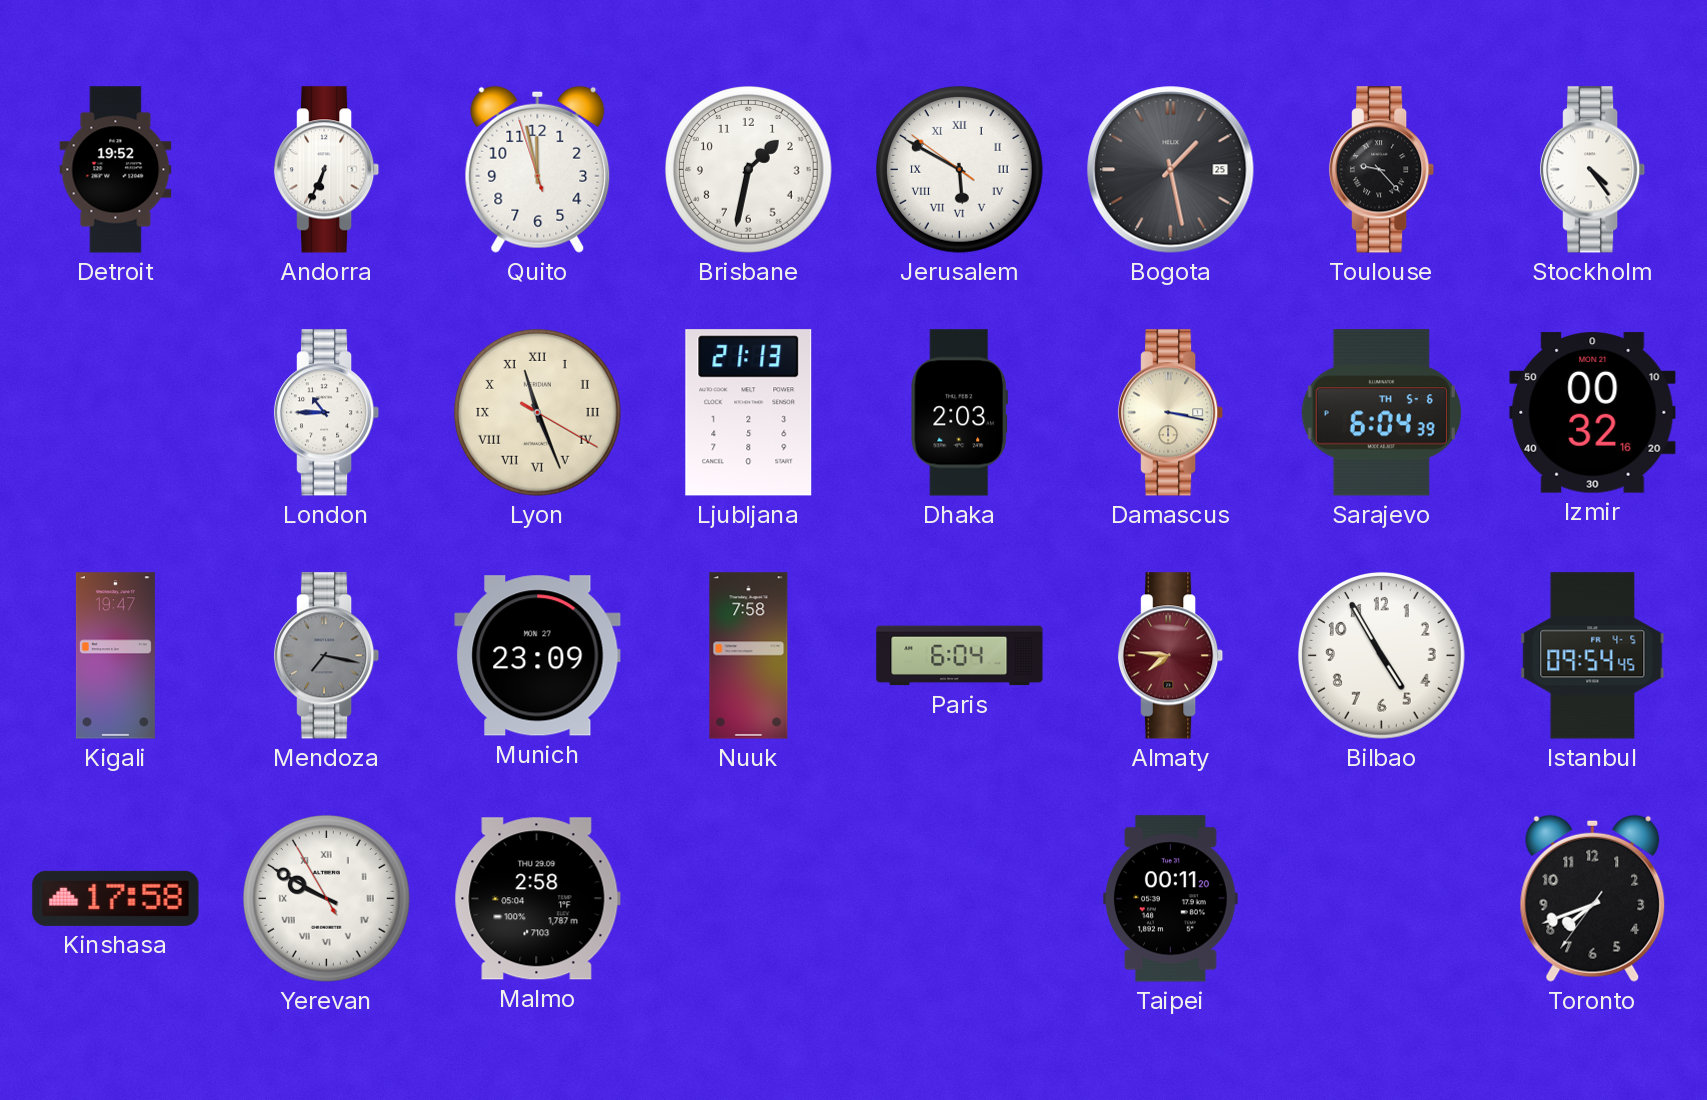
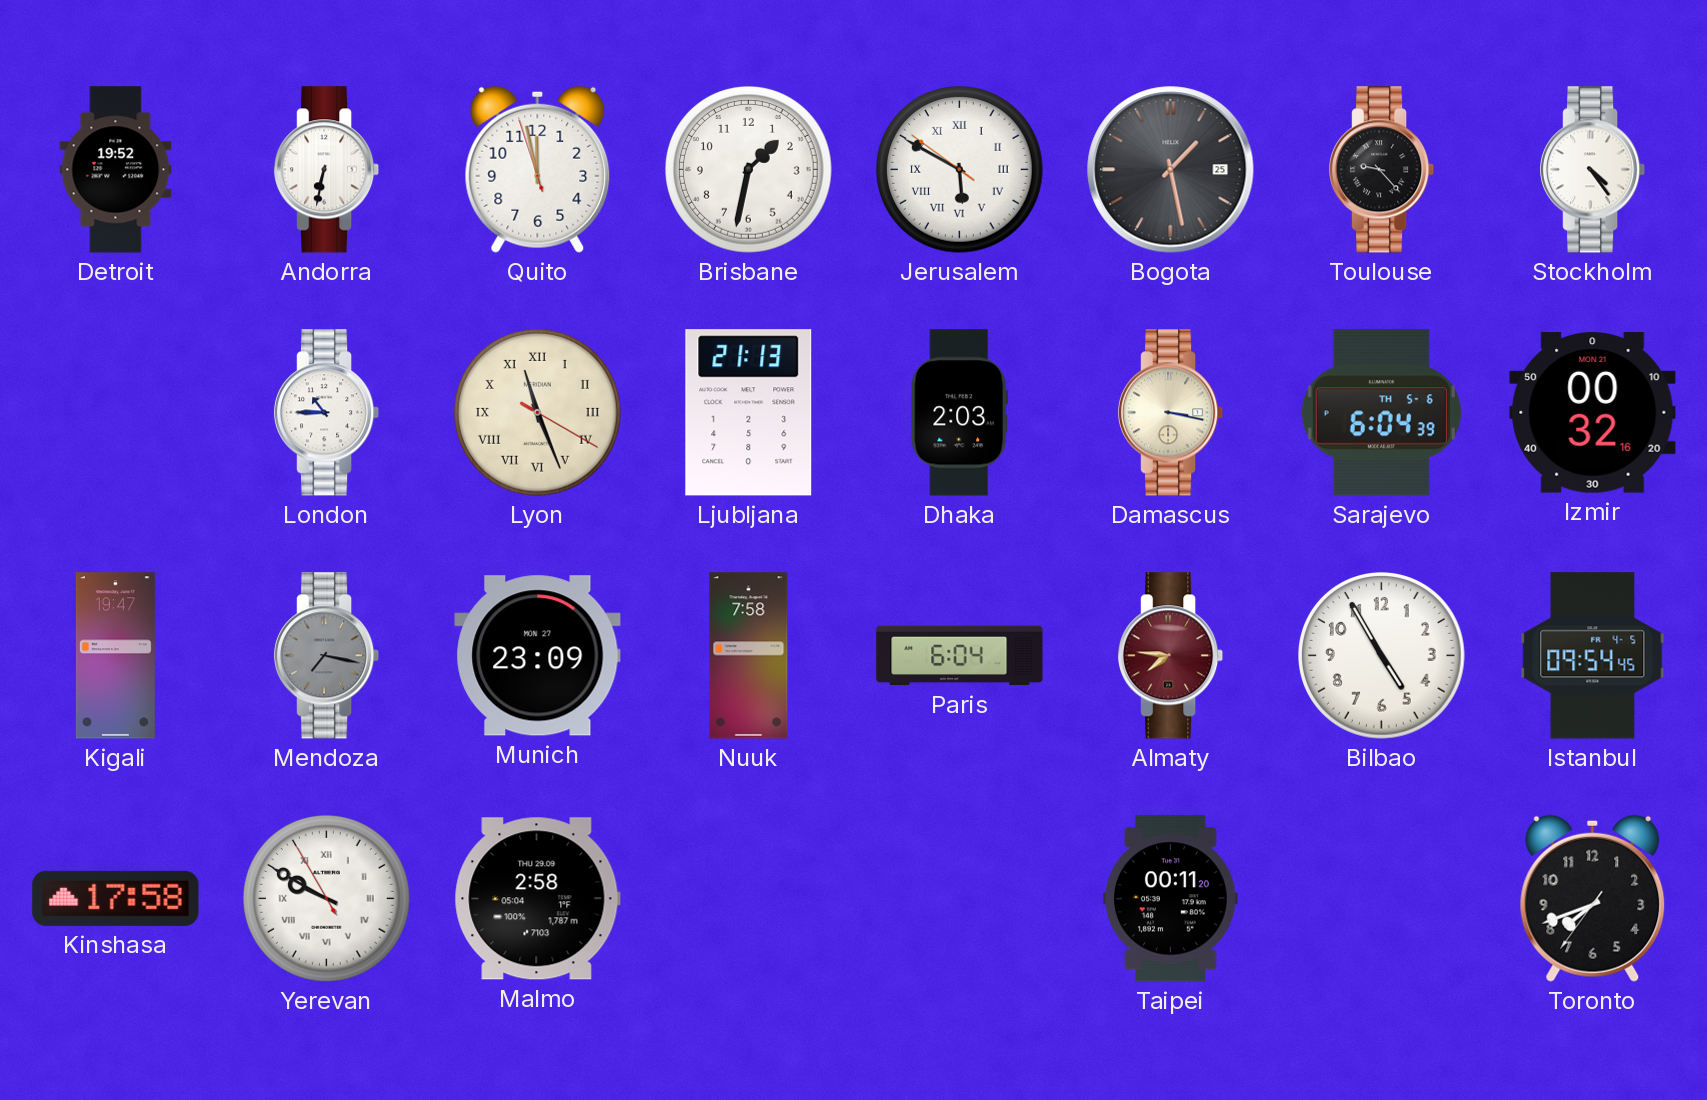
Andorra: 6:34 -> 6:32
